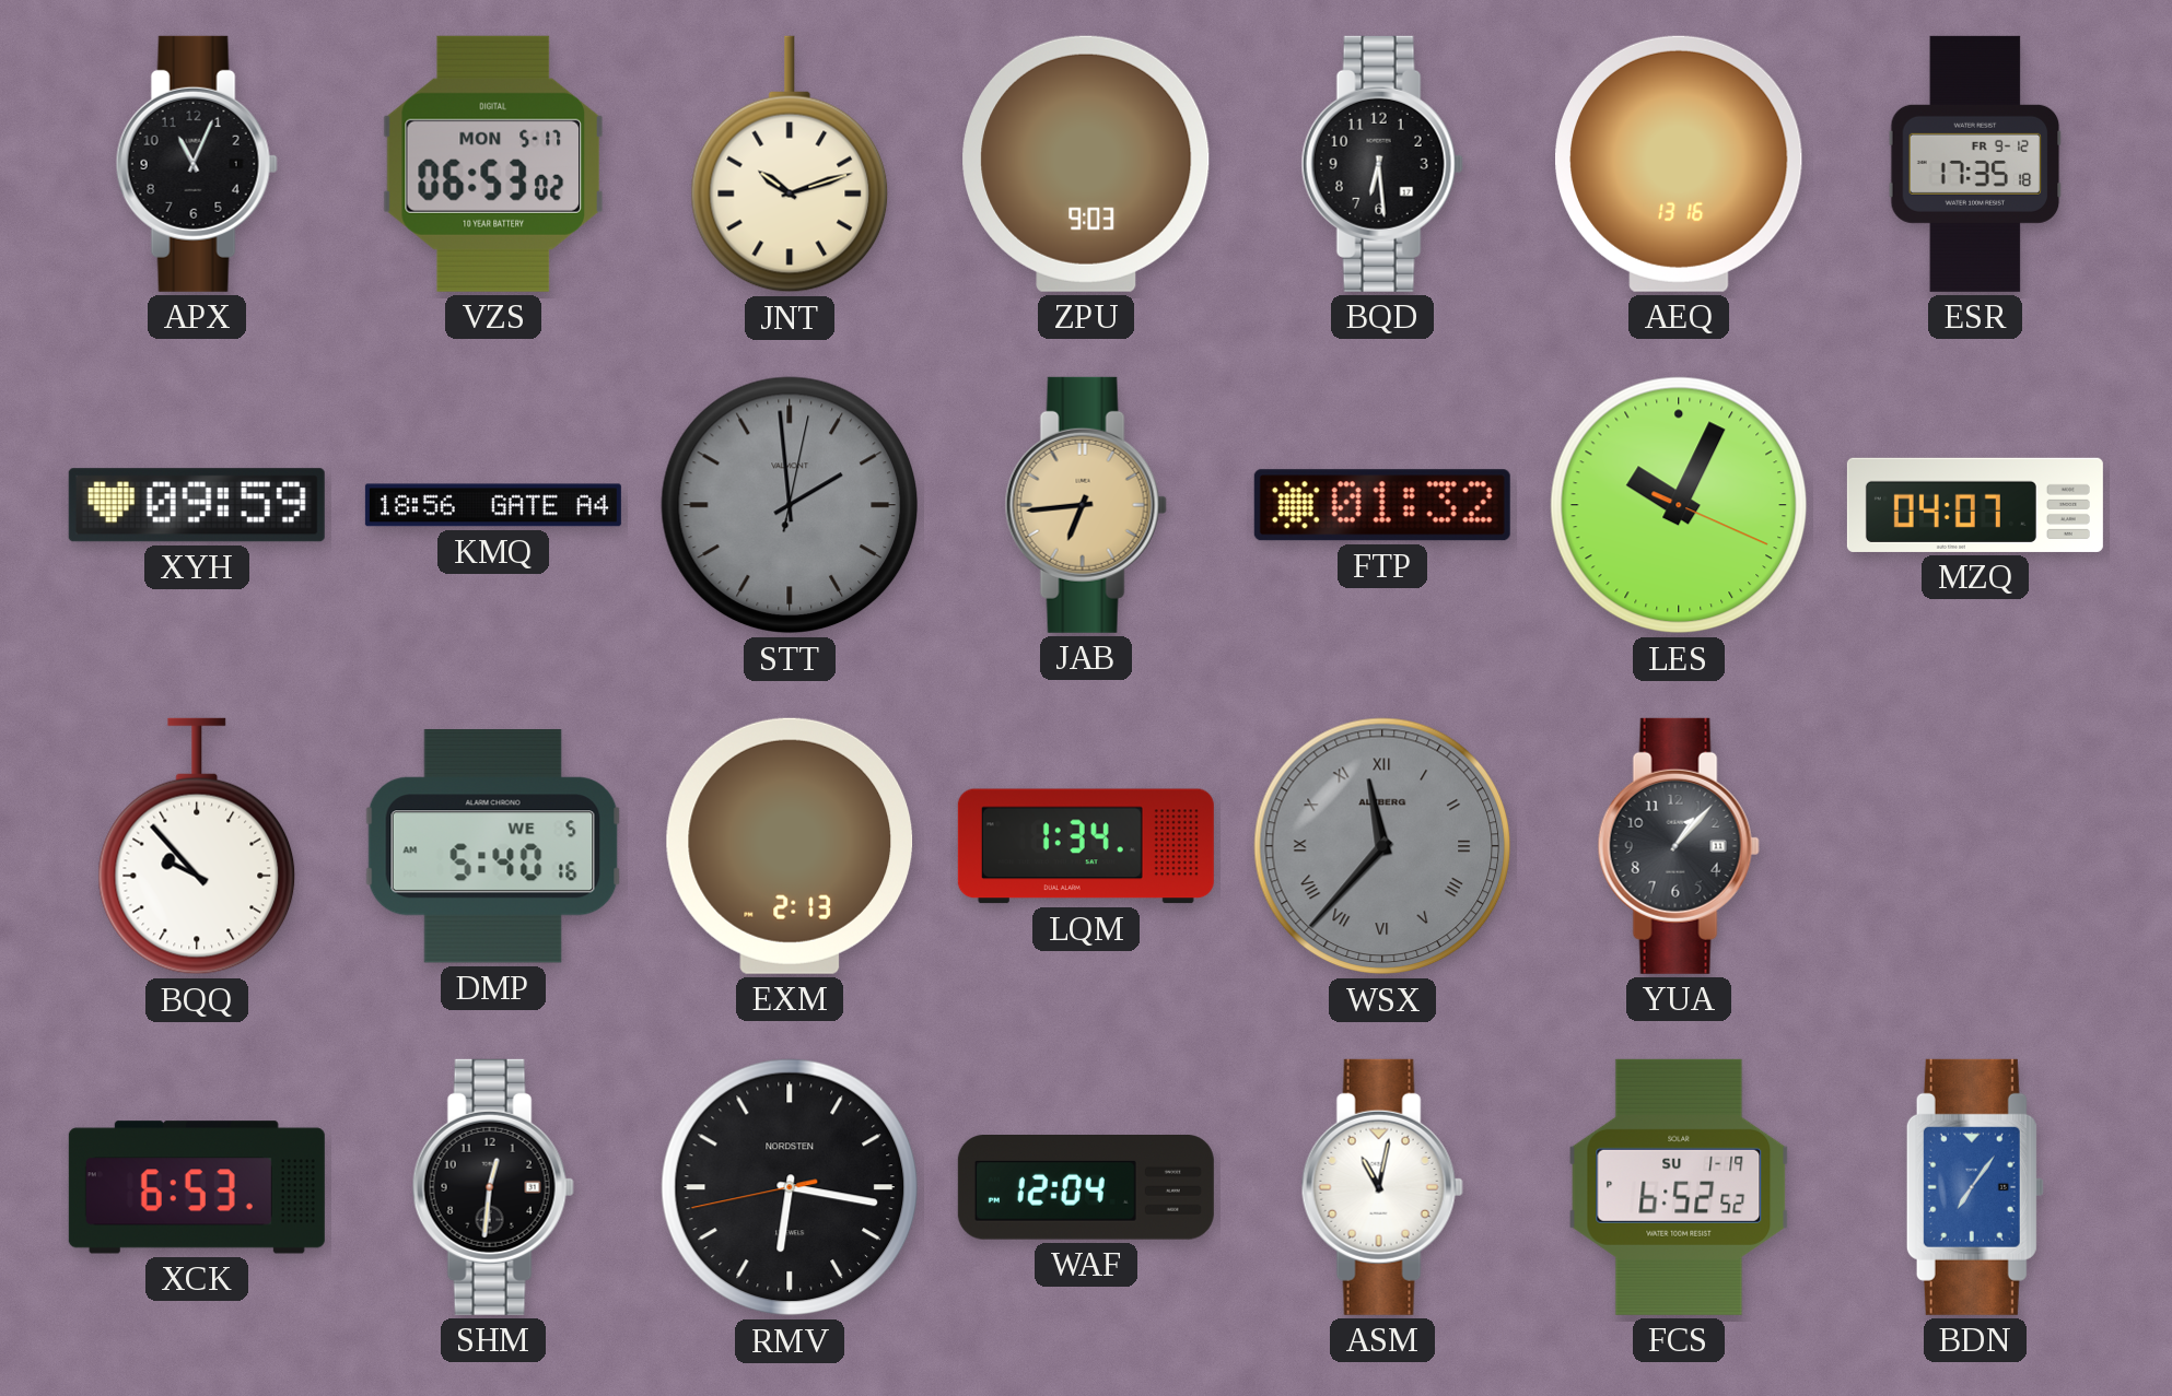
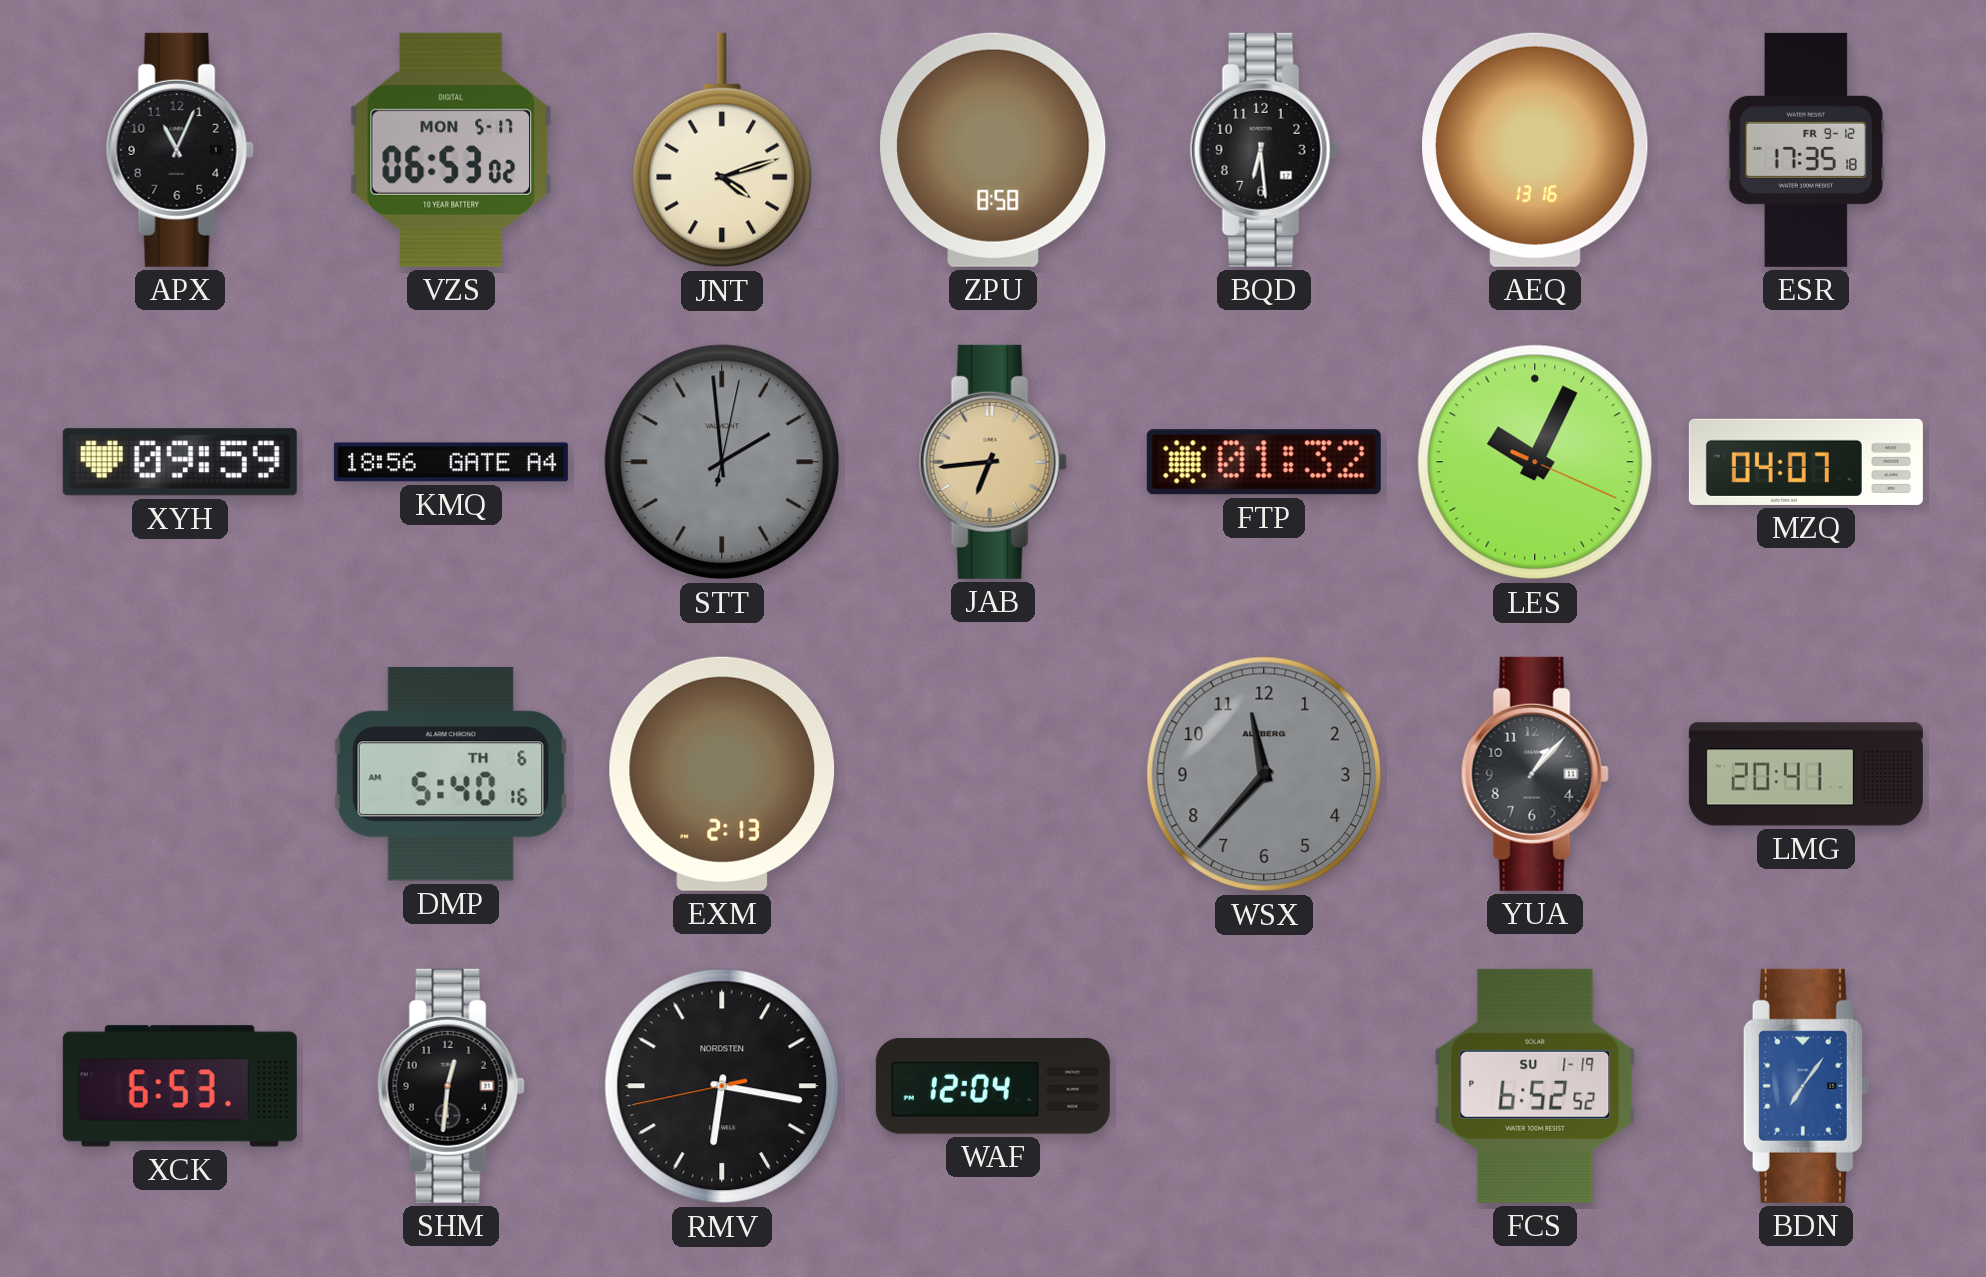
JNT: 10:12 -> 4:12
ZPU: 9:03 -> 8:58
BQQ: 9:53 -> none
DMP date: WE 5 -> TH 6
LQM: 1:34 -> none
WSX numerals: Roman -> Arabic
LMG: none -> 20:41
ASM: 11:02 -> none
